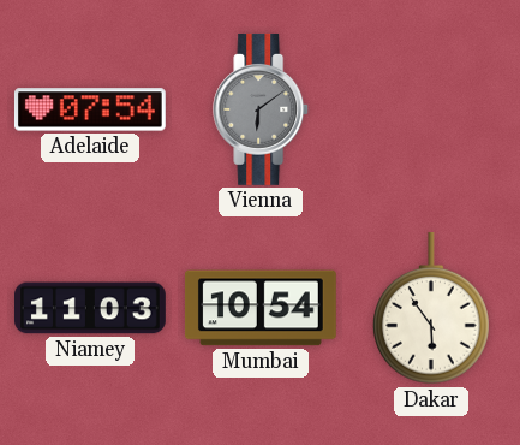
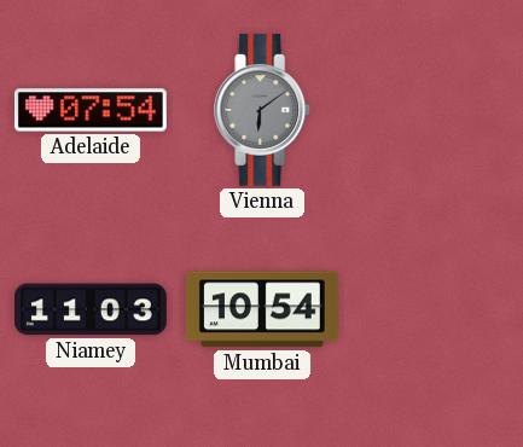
Dakar: 5:54 -> none
